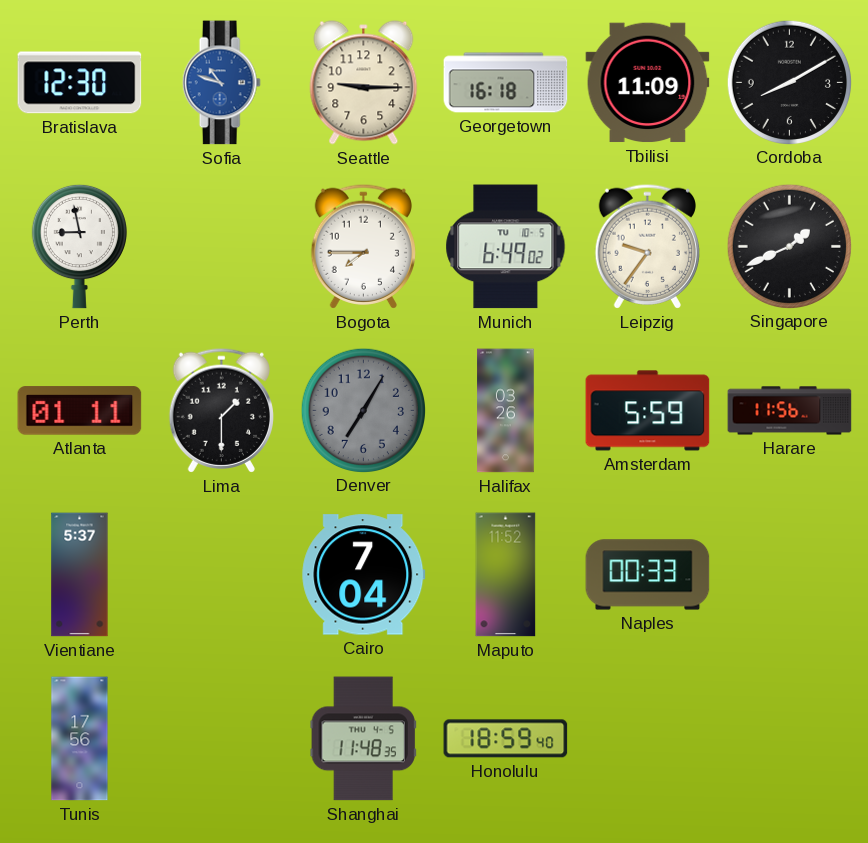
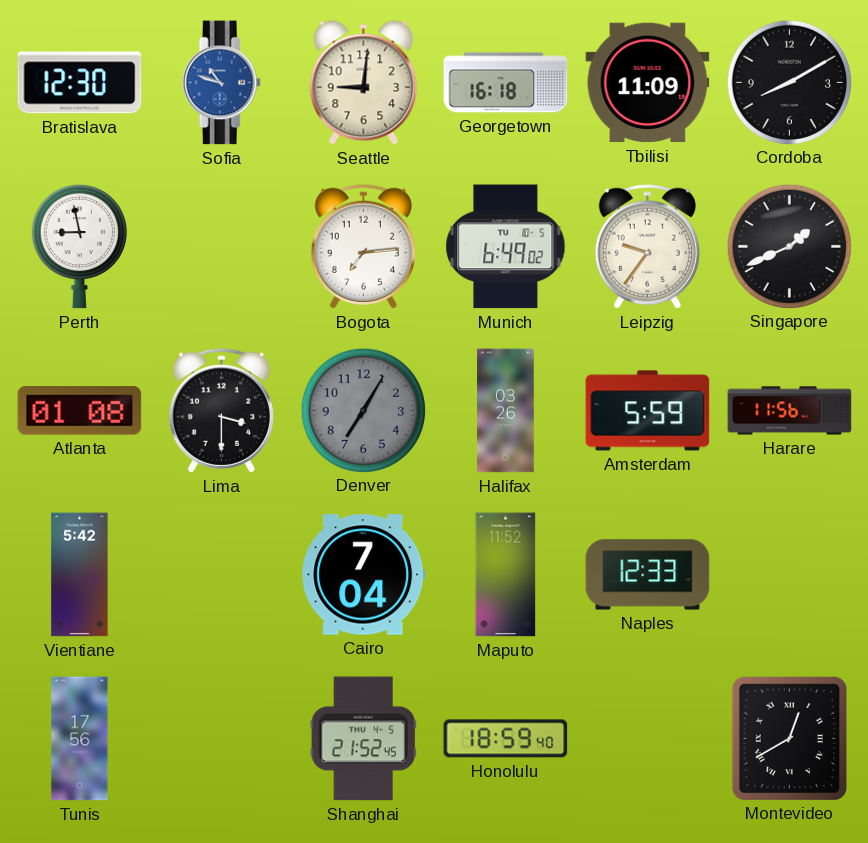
Seattle: 9:15 -> 9:01
Bogota: 7:45 -> 7:14
Atlanta: 01:11 -> 01:08
Lima: 1:30 -> 3:30
Vientiane: 5:37 -> 5:42
Naples: 00:33 -> 12:33
Shanghai: 11:48 -> 21:52
Montevideo: none -> 12:40
